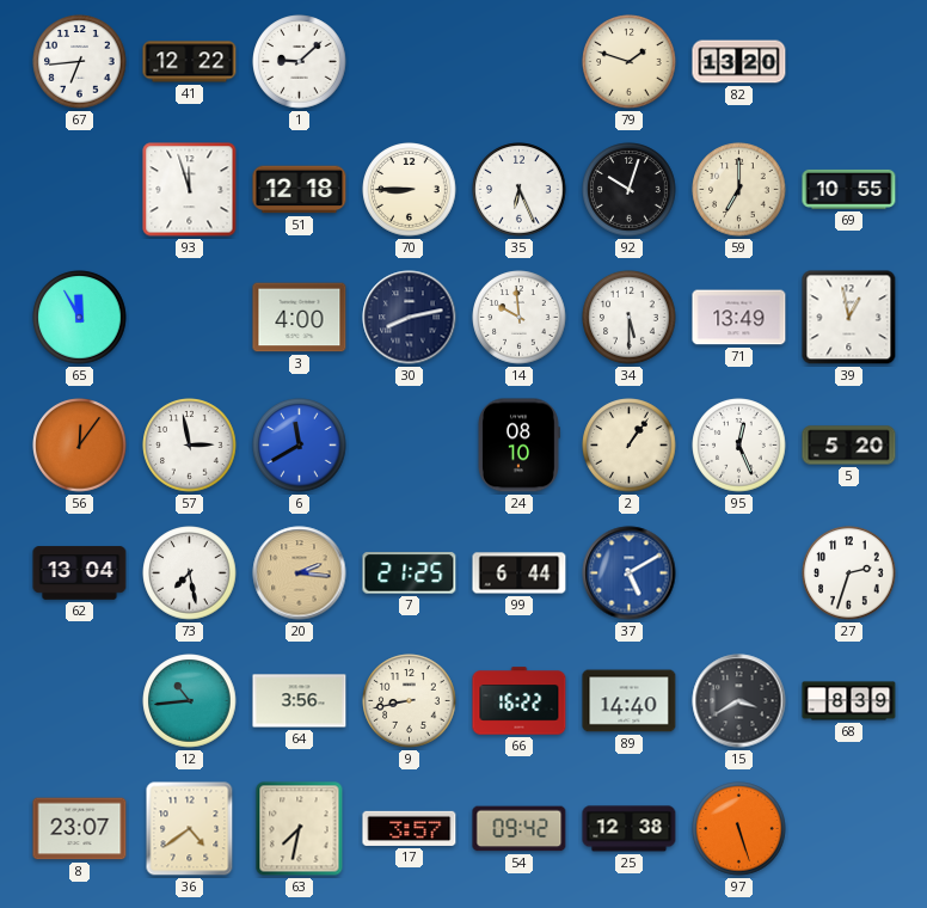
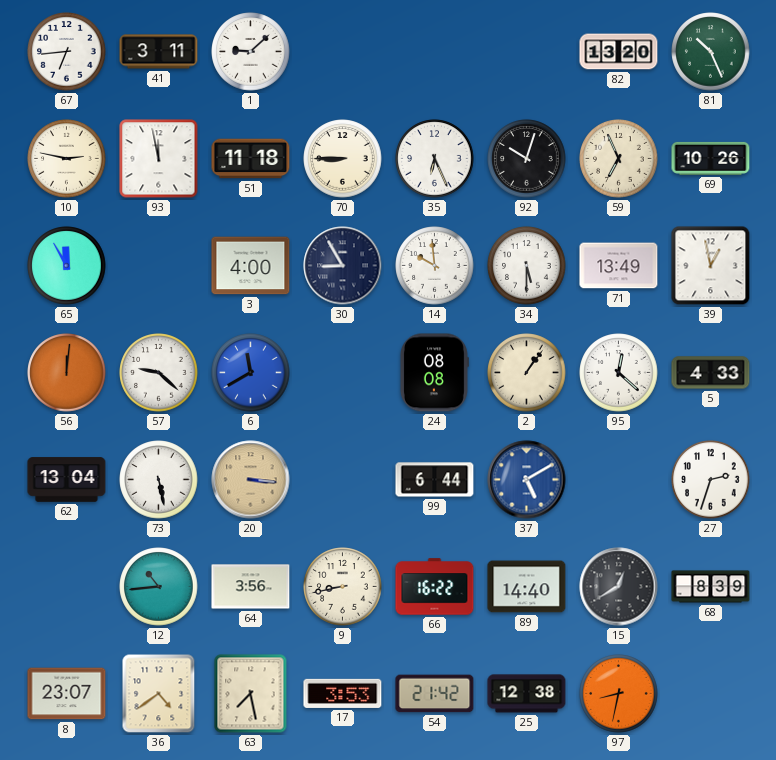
41: 12:22 -> 3:11
79: 1:48 -> none
81: none -> 10:26
10: none -> 2:47
93: 11:57 -> 11:58
51: 12:18 -> 11:18
59: 7:00 -> 6:56
69: 10:55 -> 10:26
30: 8:13 -> 8:55
56: 12:06 -> 12:01
57: 2:58 -> 9:22
24: 08:10 -> 08:08
95: 12:26 -> 12:22
5: 5:20 -> 4:33
73: 7:28 -> 5:28
20: 2:16 -> 3:16
7: 21:25 -> none
15: 3:40 -> 12:40
63: 7:32 -> 7:28
17: 3:57 -> 3:53
54: 09:42 -> 21:42
97: 5:27 -> 8:32
